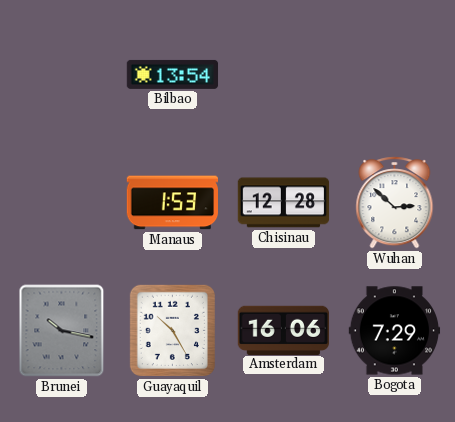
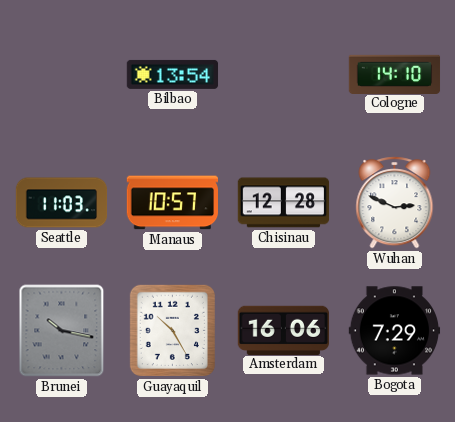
Cologne: none -> 14:10
Seattle: none -> 11:03
Manaus: 1:53 -> 10:57
Wuhan: 2:52 -> 2:49
